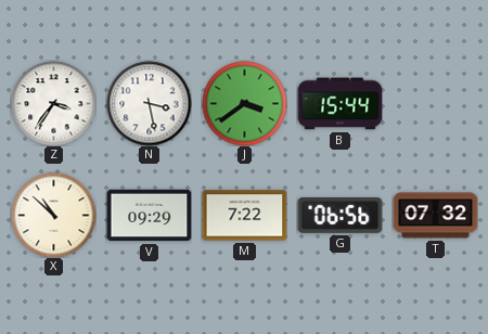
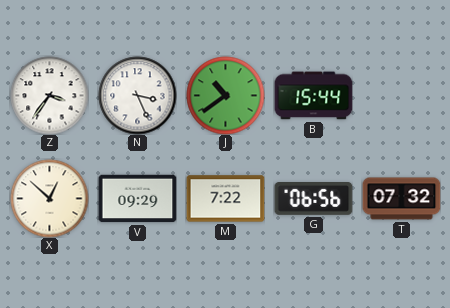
N: 3:28 -> 3:26
J: 3:39 -> 10:39
X: 10:52 -> 12:52
